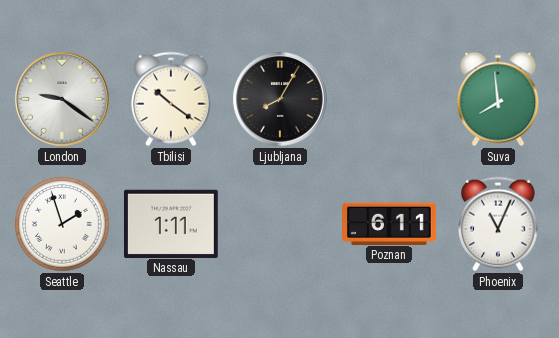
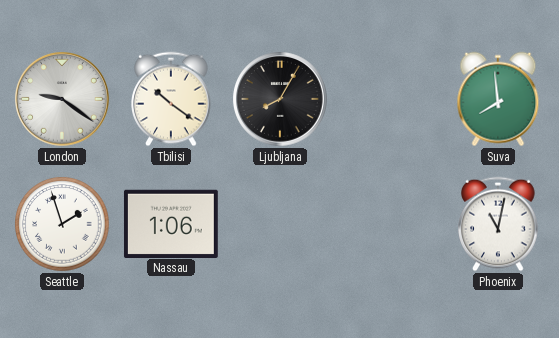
Nassau: 1:11 -> 1:06
Poznan: 6:11 -> none
Phoenix: 11:04 -> 11:02
